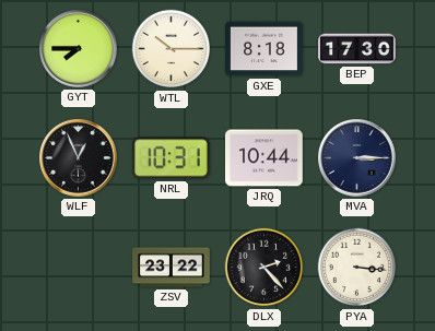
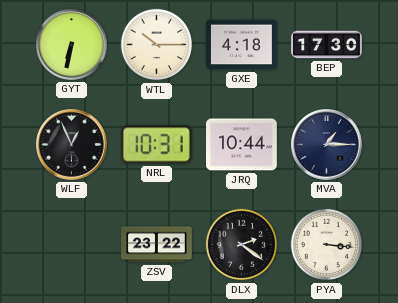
GYT: 7:45 -> 6:32
GXE: 8:18 -> 4:18
MVA: 3:15 -> 1:15
DLX: 2:23 -> 2:21
